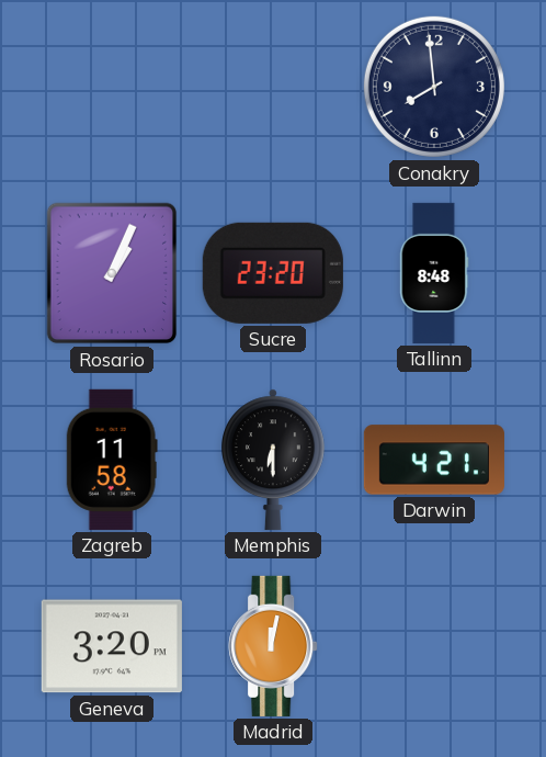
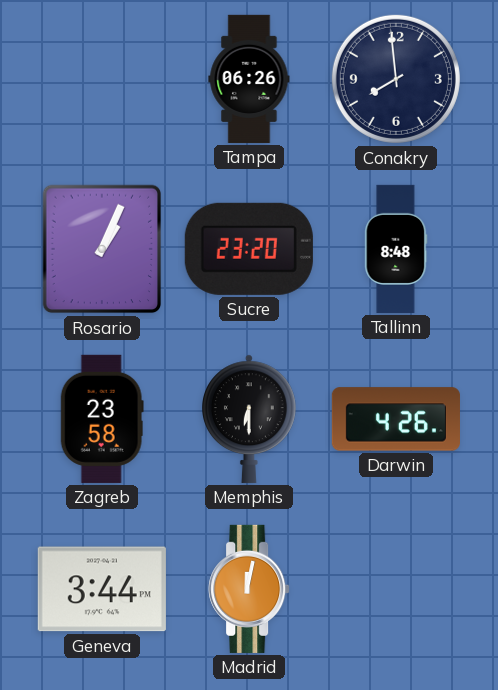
Tampa: none -> 06:26
Zagreb: 11:58 -> 23:58
Darwin: 4:21 -> 4:26
Geneva: 3:20 -> 3:44
